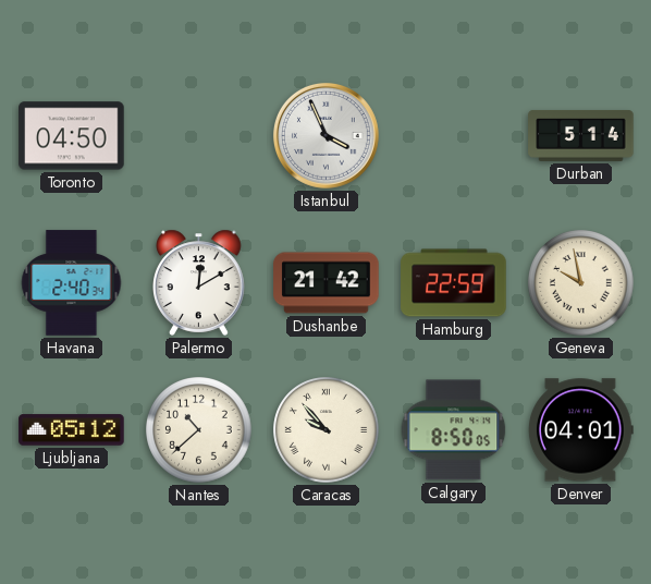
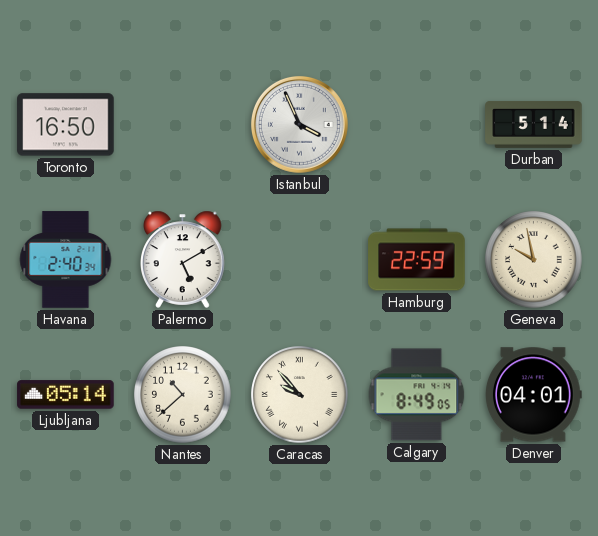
Toronto: 04:50 -> 16:50
Palermo: 12:10 -> 5:10
Dushanbe: 21:42 -> none
Ljubljana: 05:12 -> 05:14
Calgary: 8:50 -> 8:49
